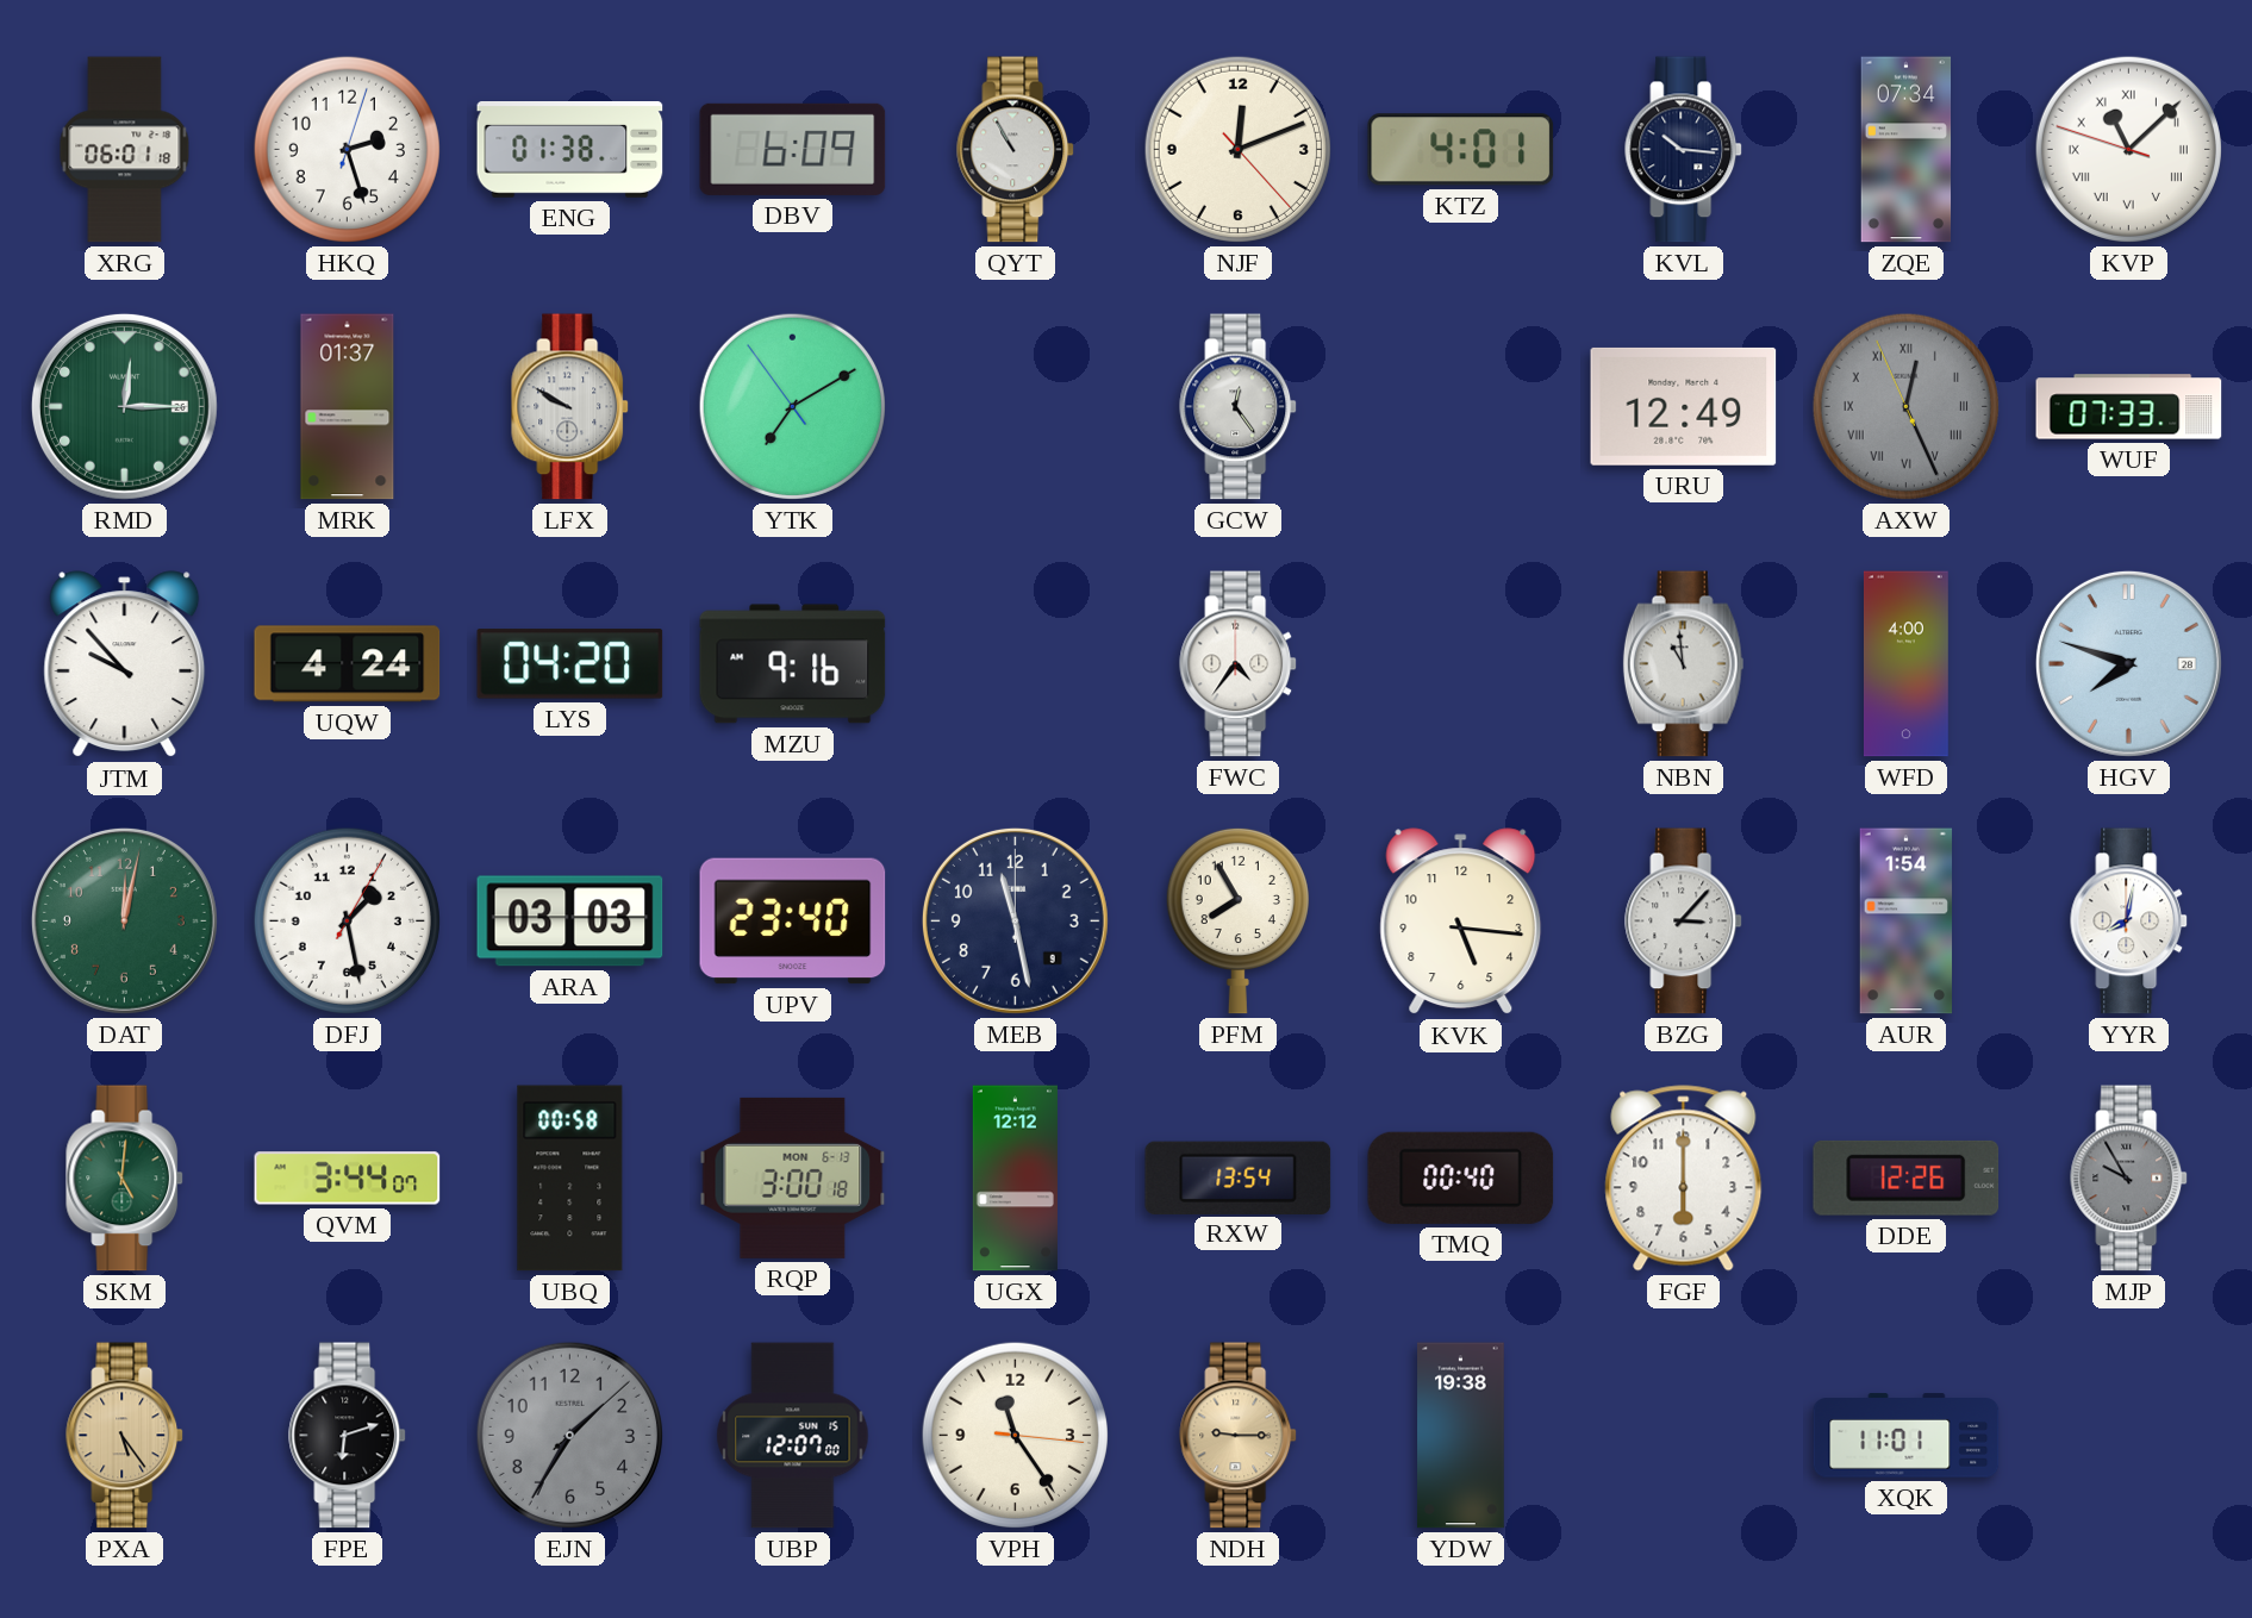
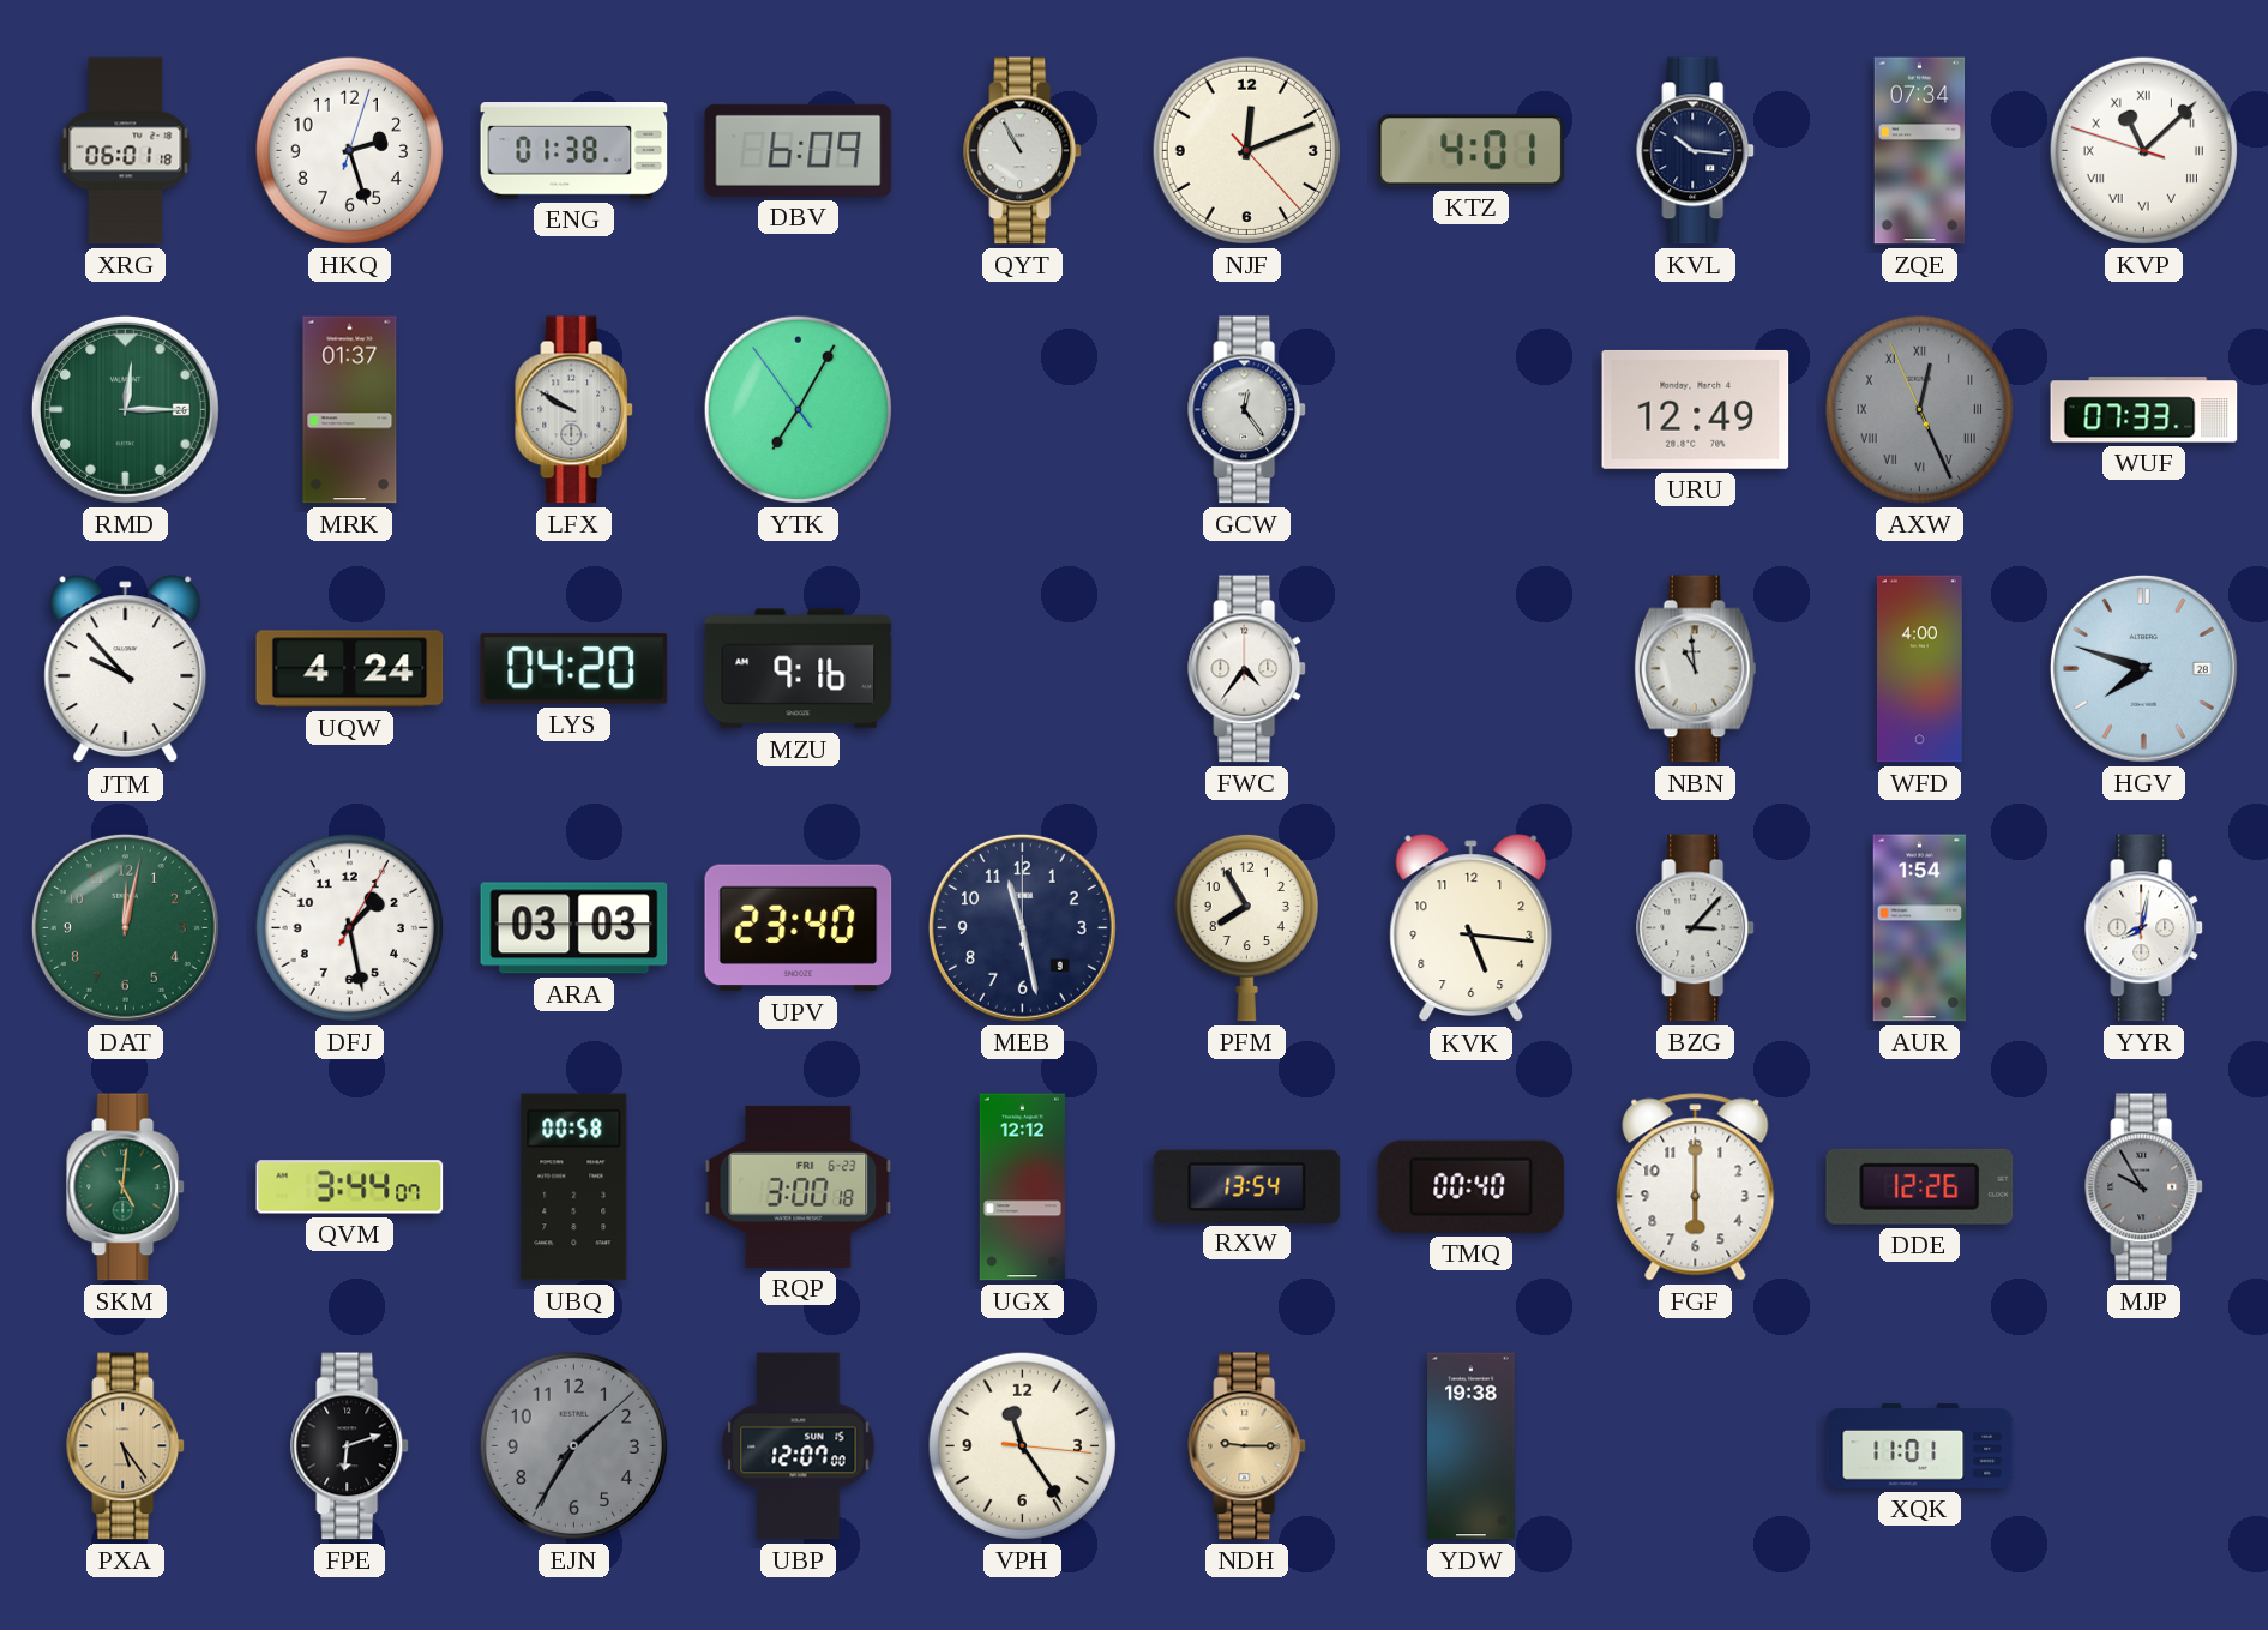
YTK: 7:09 -> 7:04
RQP date: MON 6-13 -> FRI 6-23
